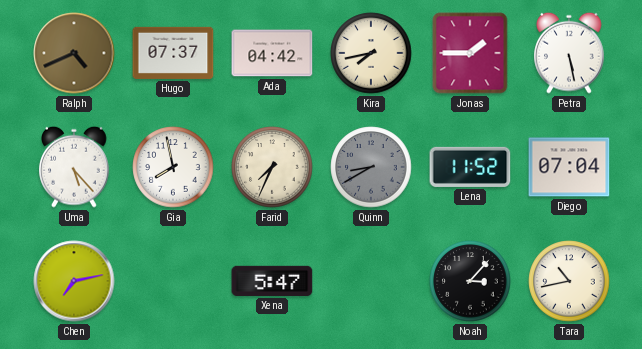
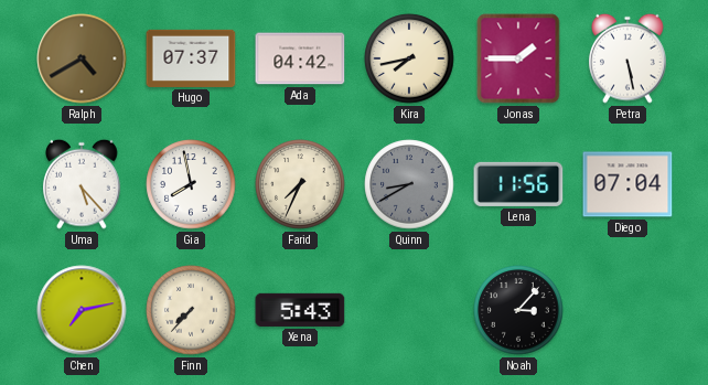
Ralph: 4:41 -> 4:40
Lena: 11:52 -> 11:56
Finn: none -> 7:37
Xena: 5:47 -> 5:43
Tara: 10:43 -> none
